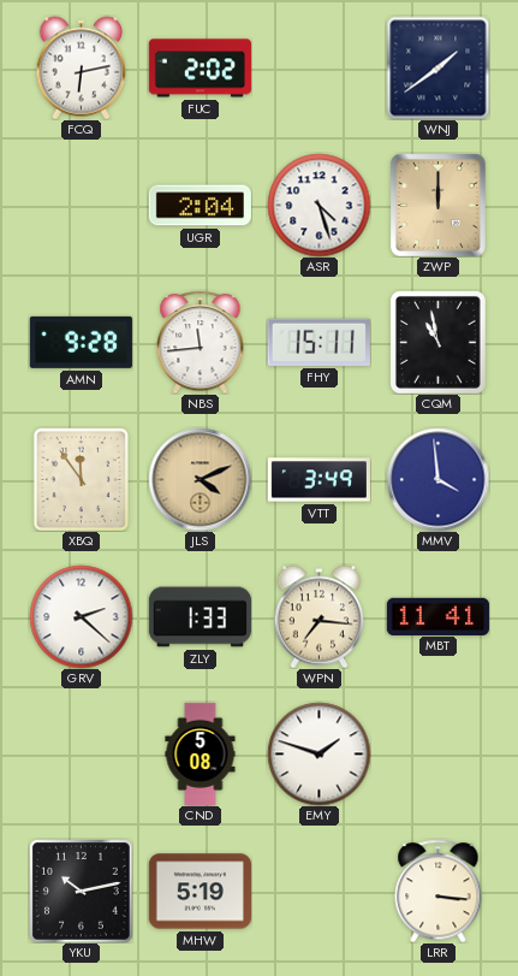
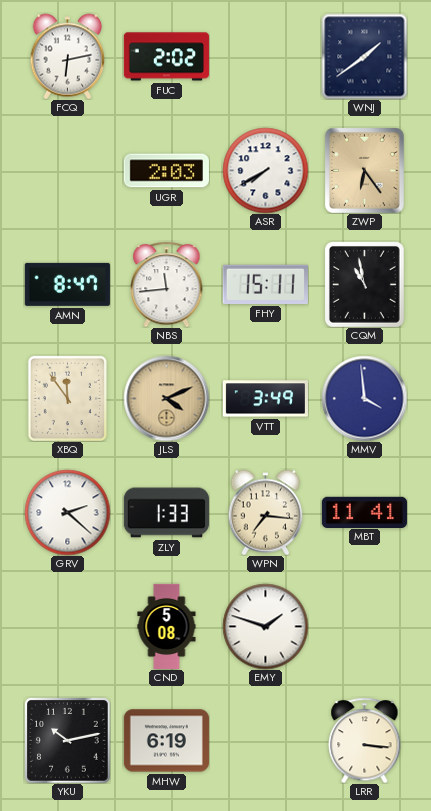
UGR: 2:04 -> 2:03
ASR: 4:27 -> 7:40
ZWP: 12:00 -> 6:24
AMN: 9:28 -> 8:47
MHW: 5:19 -> 6:19
